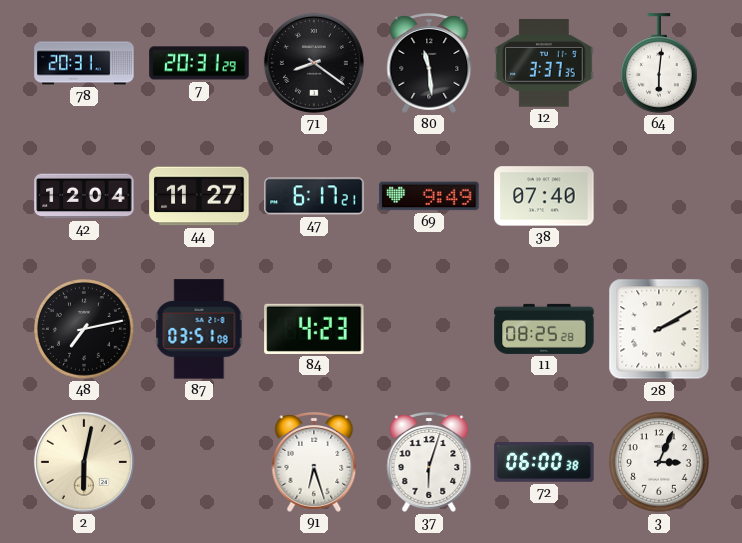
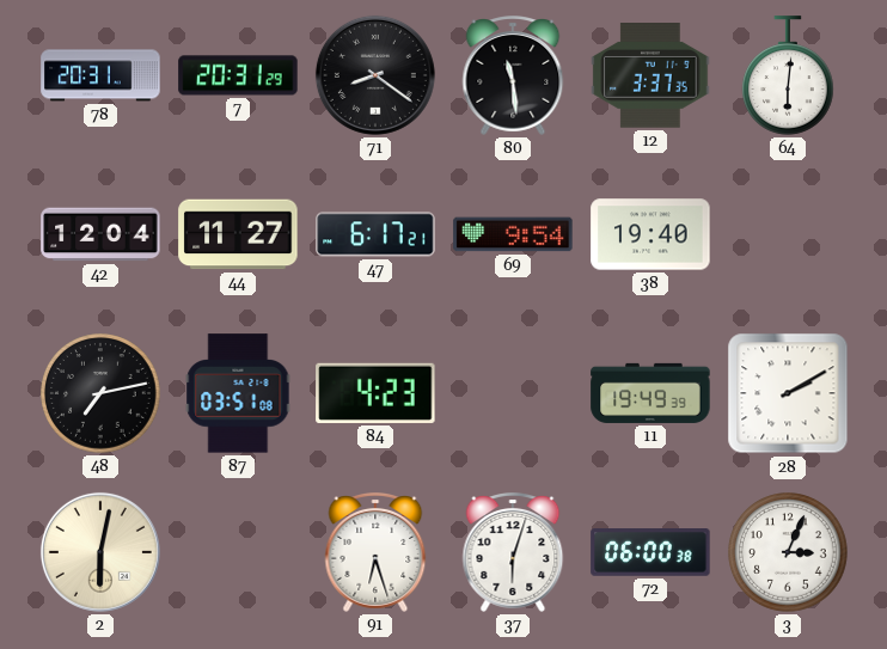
69: 9:49 -> 9:54
38: 07:40 -> 19:40
11: 08:25 -> 19:49
